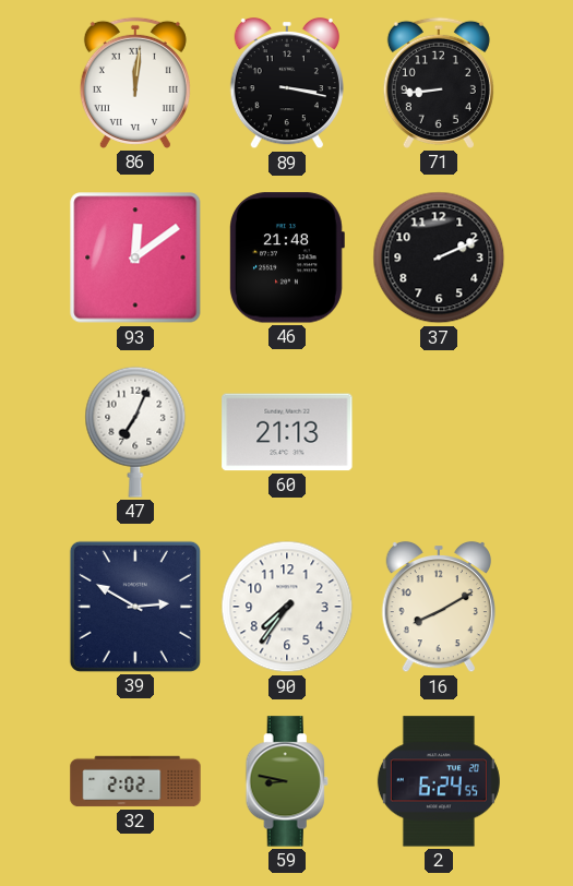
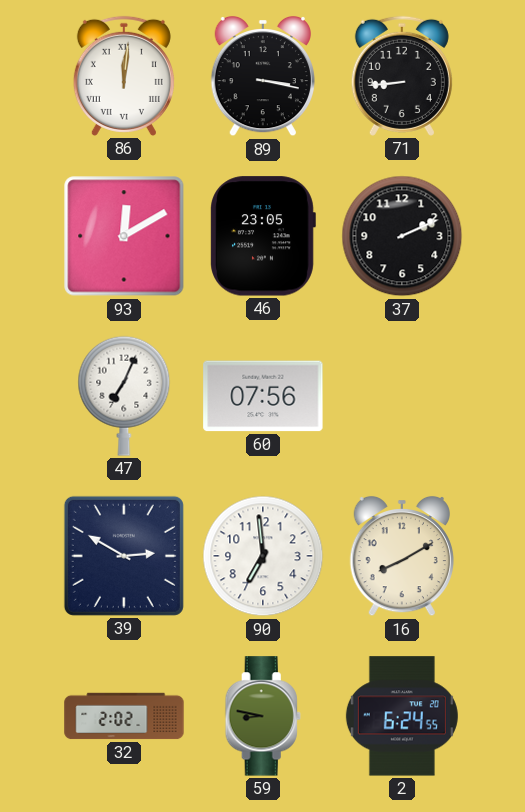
93: 12:09 -> 12:10
46: 21:48 -> 23:05
60: 21:13 -> 07:56
90: 7:36 -> 6:59
